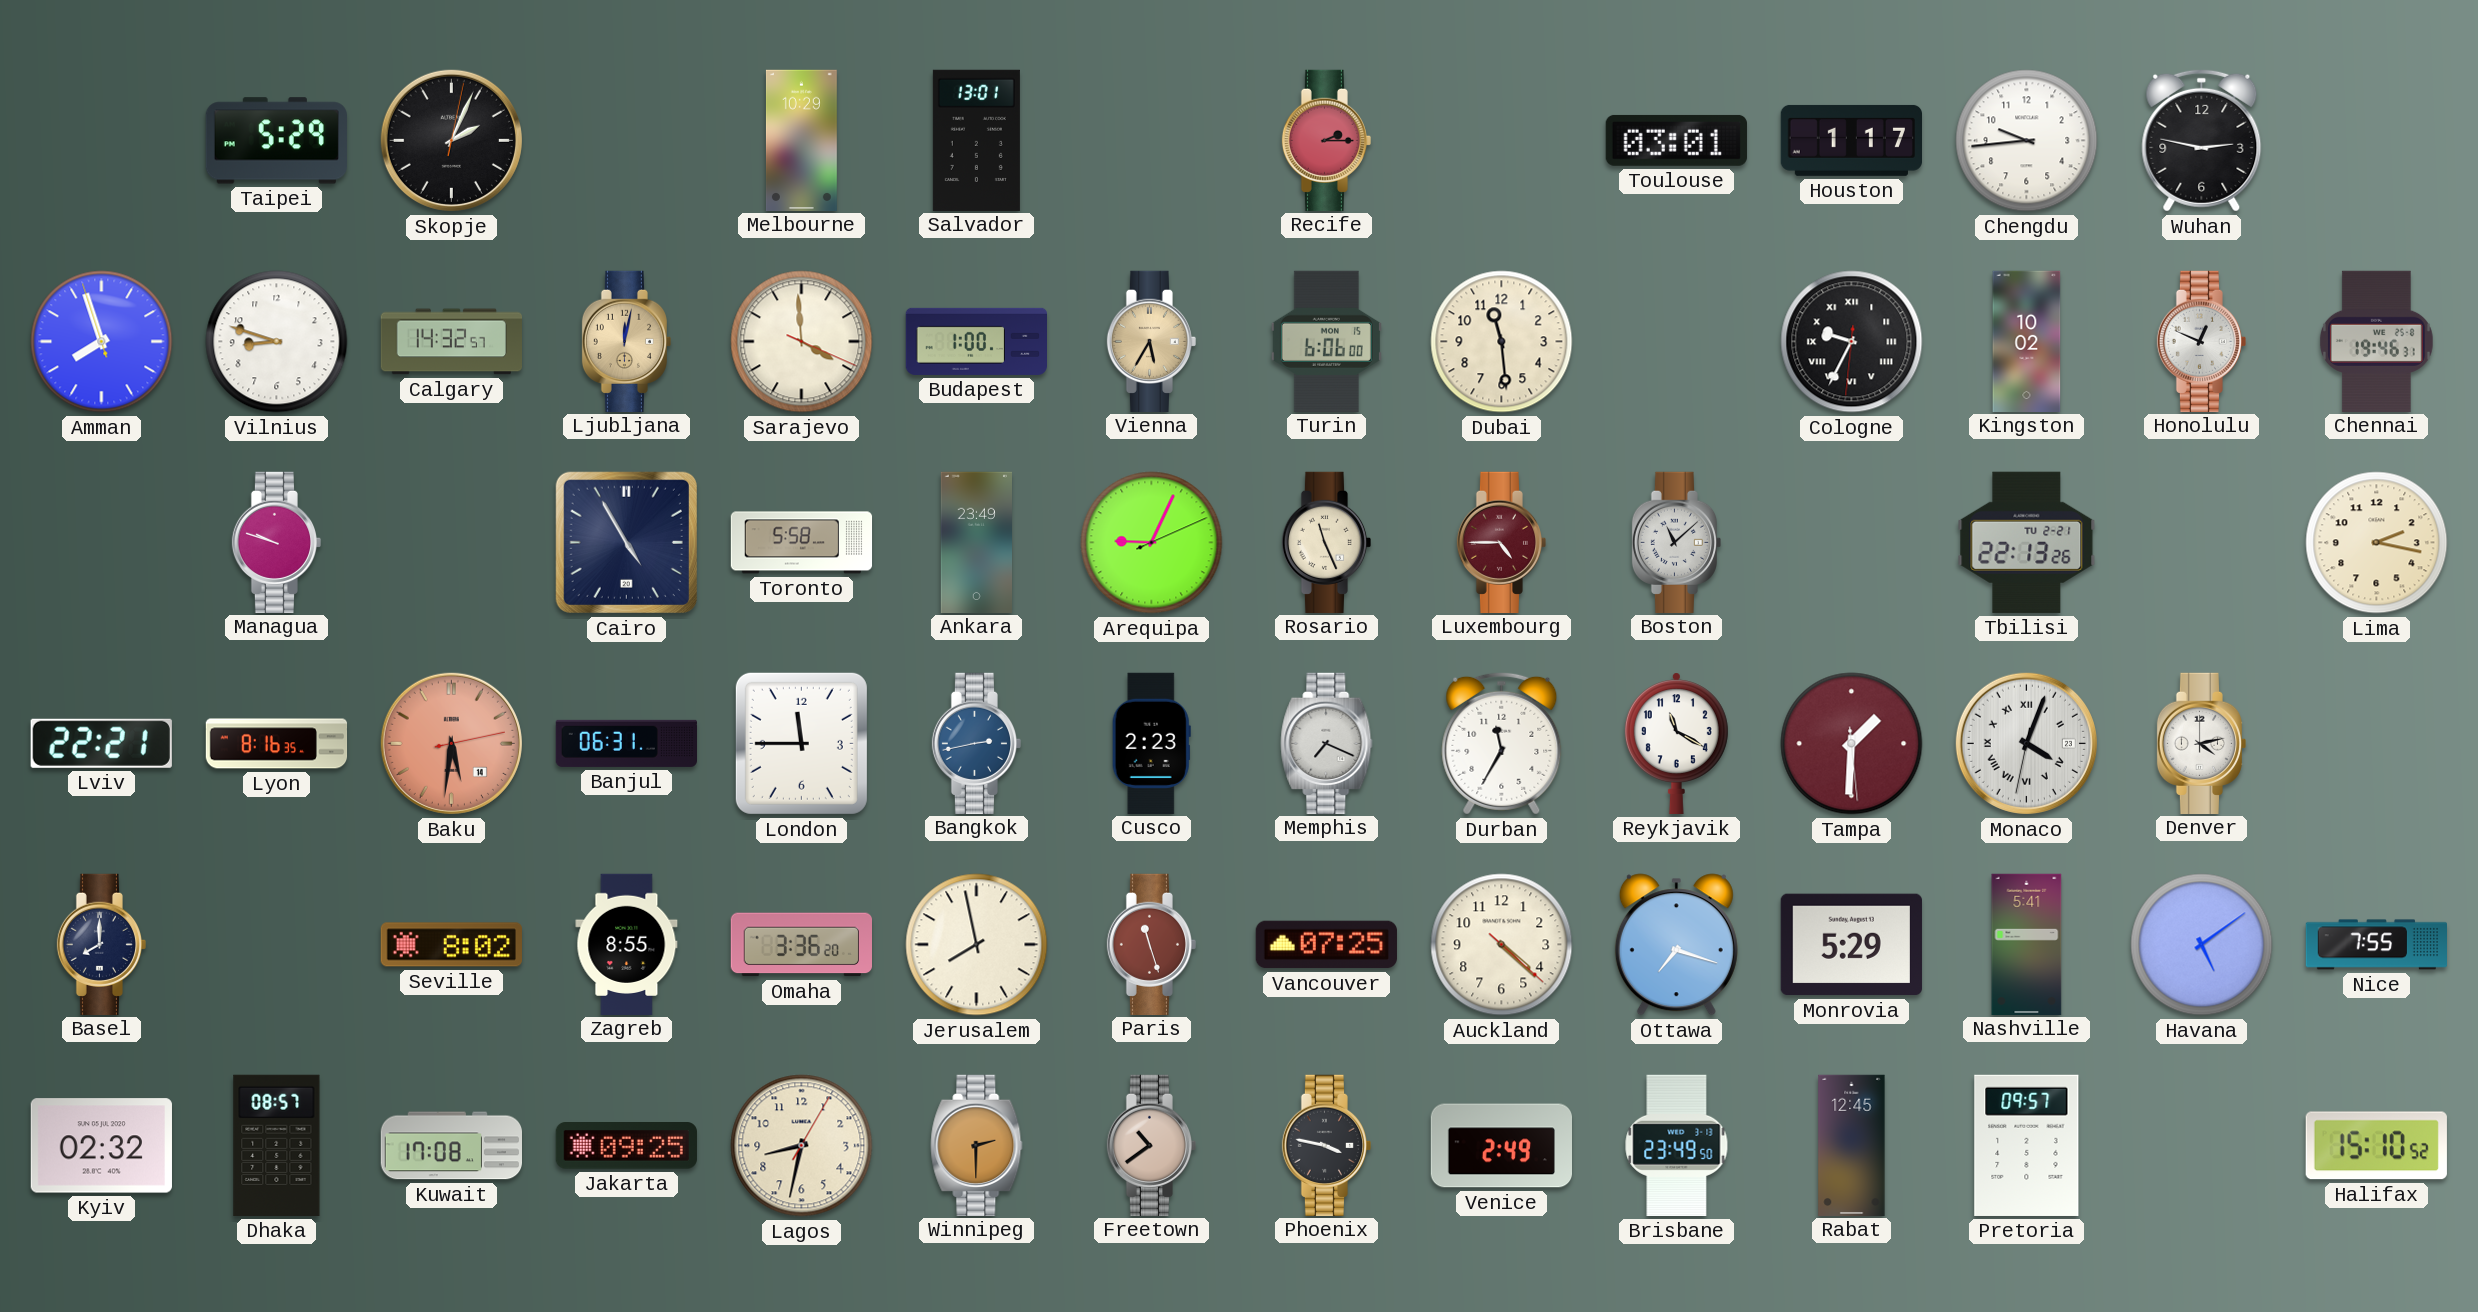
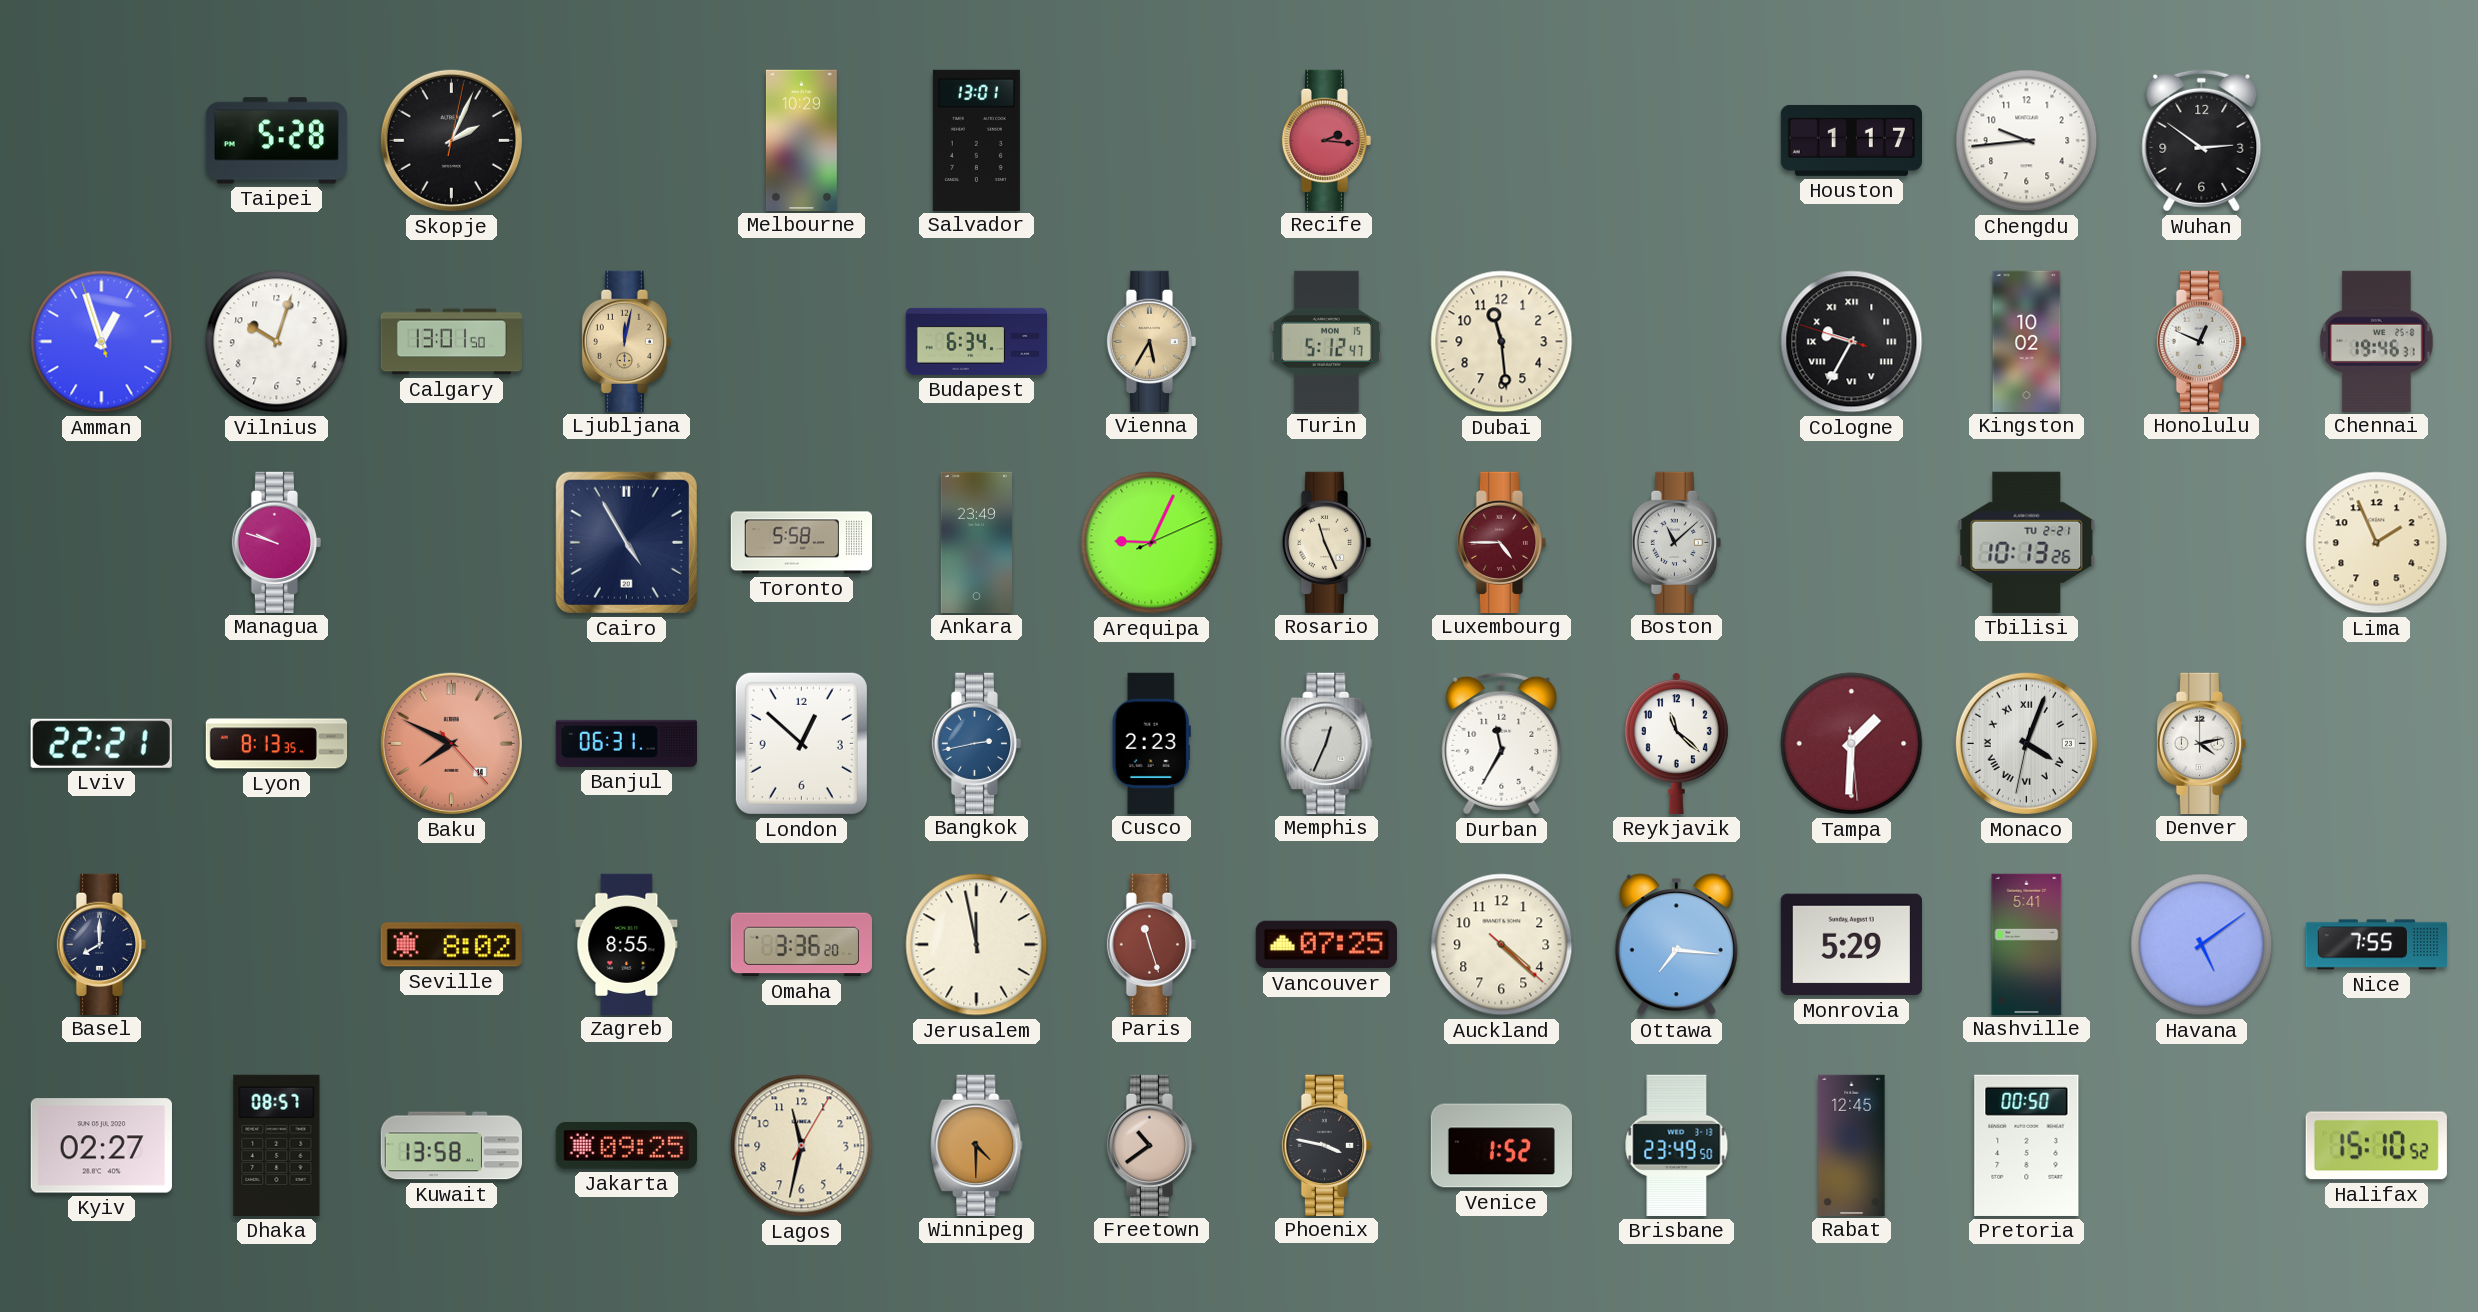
Taipei: 5:29 -> 5:28
Recife: 2:15 -> 2:16
Toulouse: 03:01 -> none
Wuhan: 2:47 -> 2:51
Amman: 7:56 -> 12:56
Vilnius: 8:48 -> 10:03
Calgary: 14:32 -> 13:01
Sarajevo: 3:59 -> none
Budapest: 1:00 -> 6:34
Turin: 6:06 -> 5:12
Cologne: 9:34:31 -> 9:34:48
Tbilisi: 22:13 -> 10:13
Lima: 2:17 -> 1:56
Lyon: 8:16 -> 8:13
Baku: 5:31 -> 7:49
London: 11:45 -> 12:52
Memphis: 7:19 -> 12:34
Reykjavik: 11:20 -> 11:22
Jerusalem: 7:58 -> 11:58
Ottawa: 7:18 -> 7:16
Kyiv: 02:32 -> 02:27
Kuwait: 17:08 -> 13:58
Lagos: 8:32 -> 11:32
Winnipeg: 2:30 -> 4:30
Venice: 2:49 -> 1:52
Pretoria: 09:57 -> 00:50
